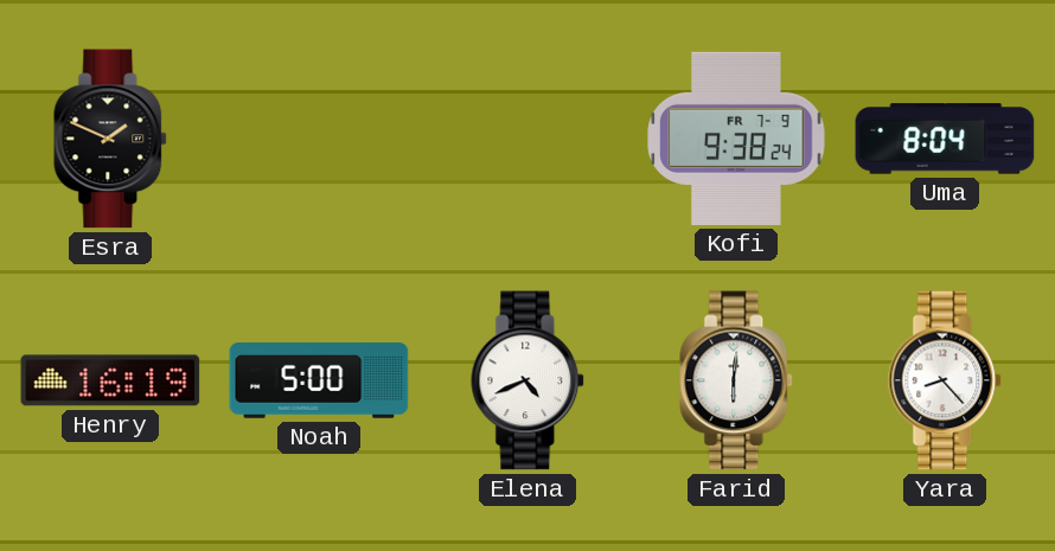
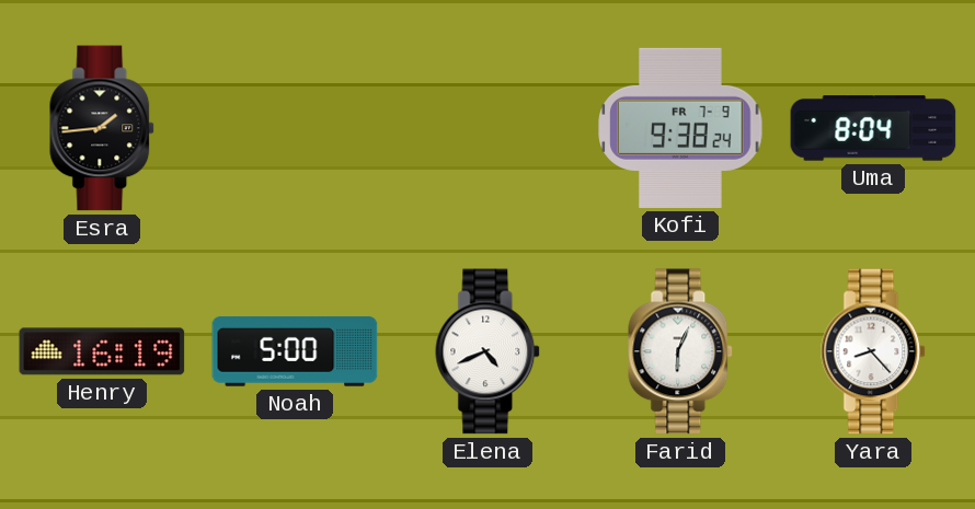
Esra: 1:49 -> 1:44
Farid: 6:01 -> 6:04
